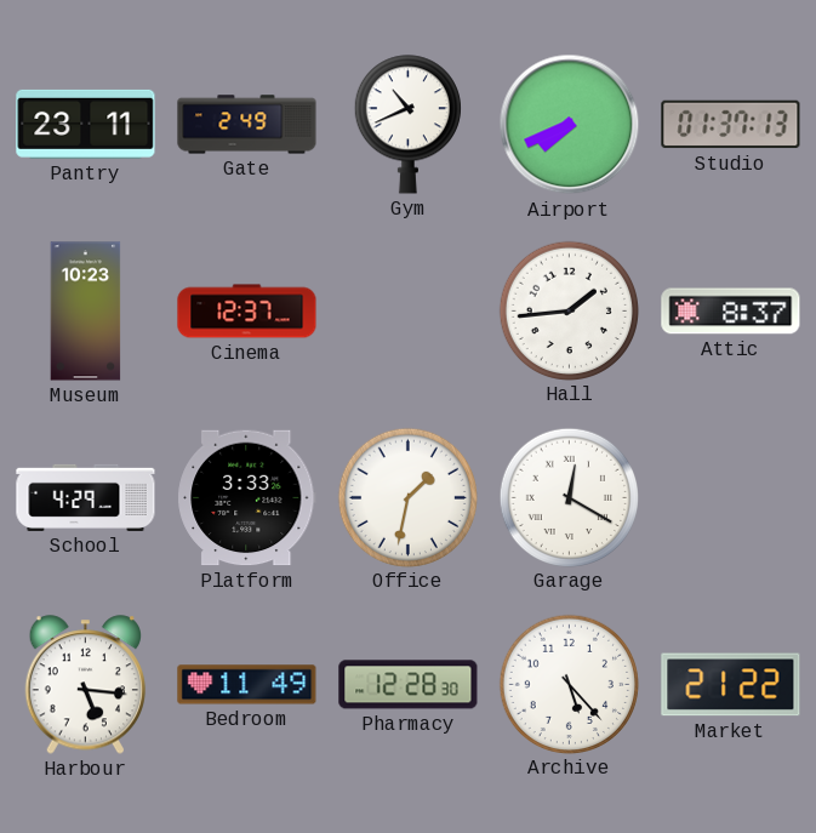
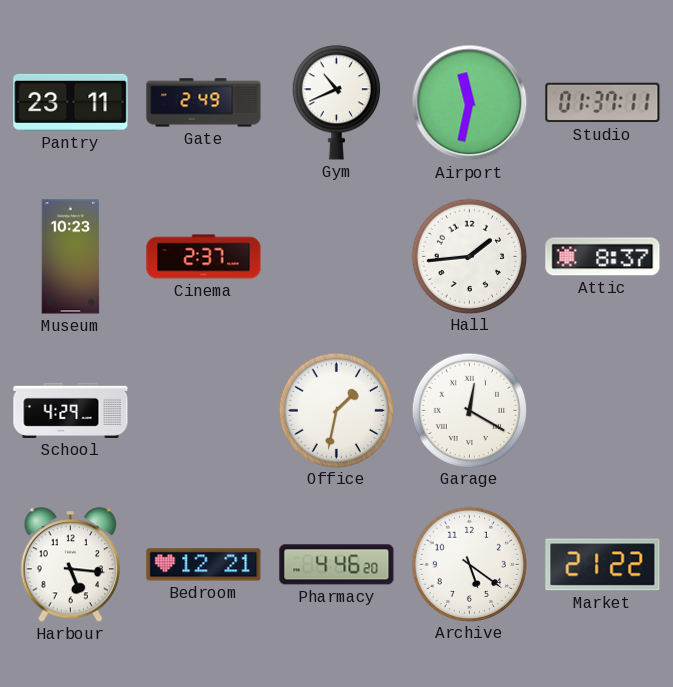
Airport: 7:41 -> 11:32
Studio: 01:37:13 -> 01:37:11
Cinema: 12:37 -> 2:37
Platform: 3:33 -> none
Bedroom: 11:49 -> 12:21
Pharmacy: 12:28 -> 4:46
Archive: 5:23 -> 5:21
